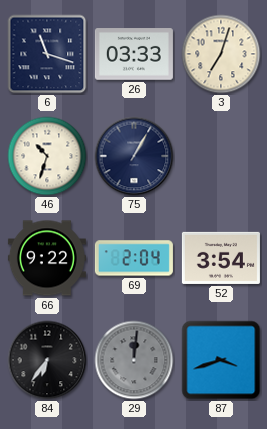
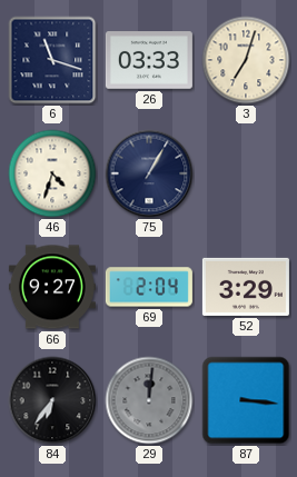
46: 10:33 -> 4:33
66: 9:22 -> 9:27
52: 3:54 -> 3:29
87: 3:42 -> 3:16
